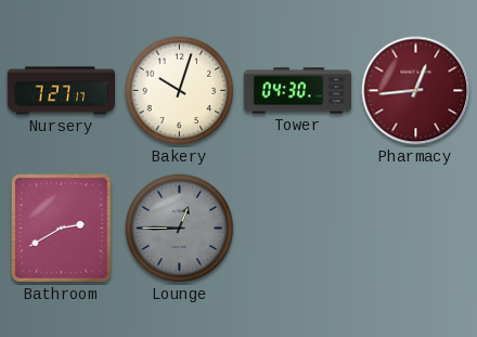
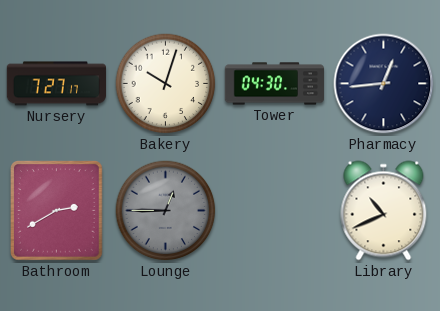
Pharmacy dial: burgundy -> navy
Library: none -> 10:41
